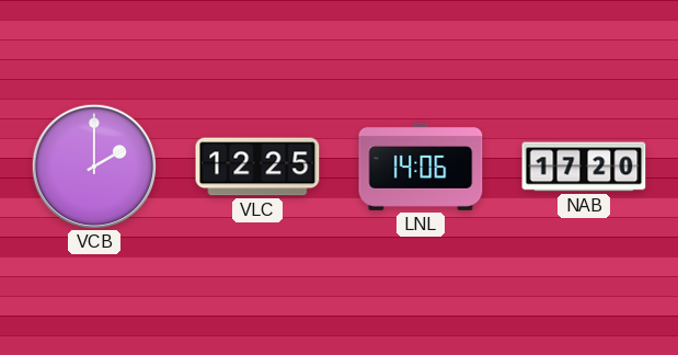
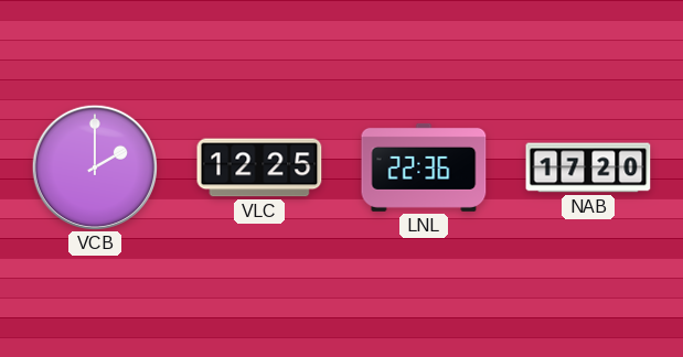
LNL: 14:06 -> 22:36
